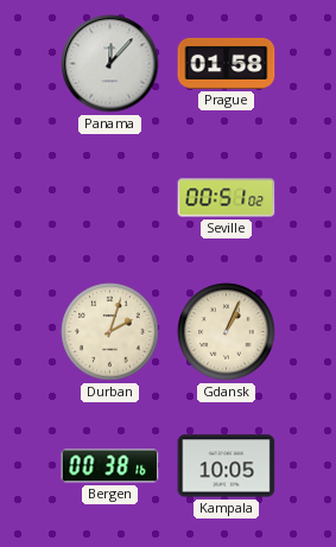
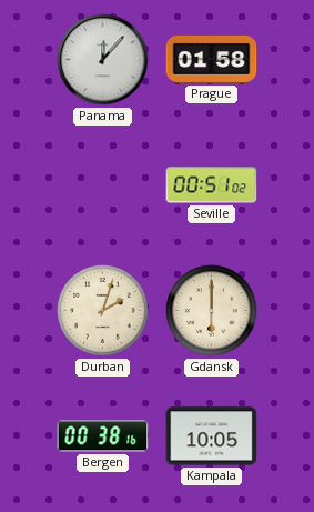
Gdansk: 1:04 -> 6:00
